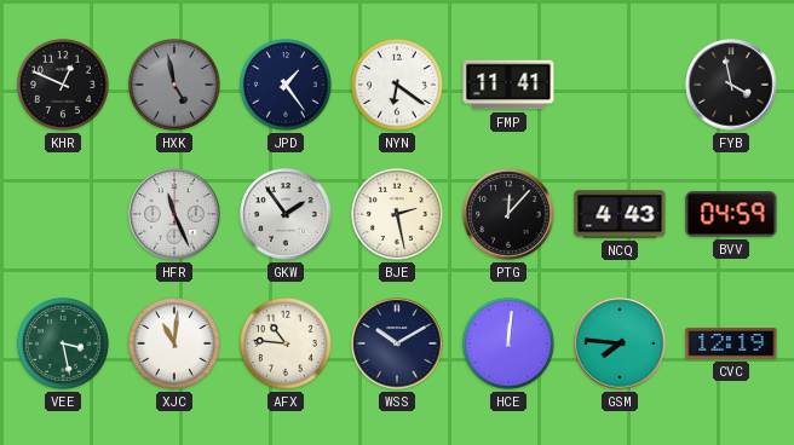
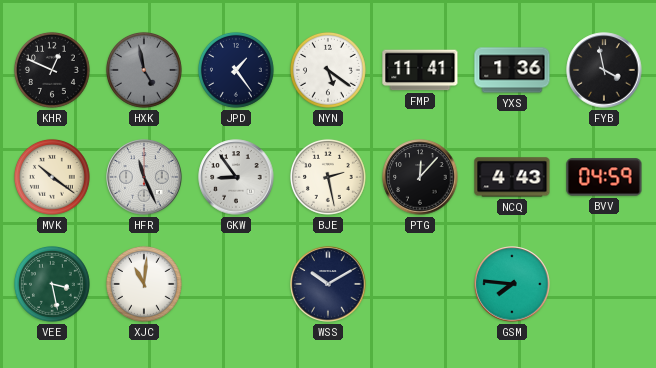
NYN: 6:21 -> 5:21
YXS: none -> 1:36
MVK: none -> 10:21
GKW: 1:54 -> 8:54
AFX: 10:46 -> none
HCE: 12:01 -> none
CVC: 12:19 -> none
